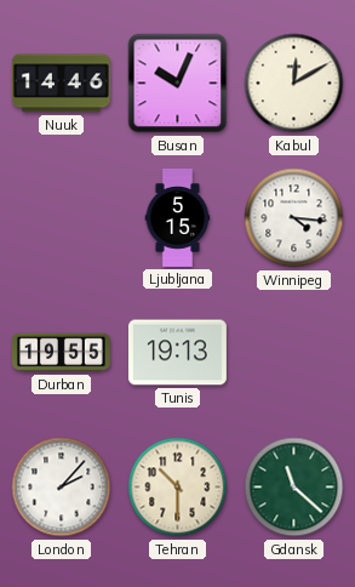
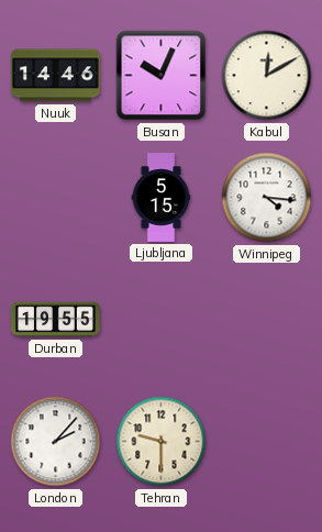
Tunis: 19:13 -> none
Tehran: 10:30 -> 9:30
Gdansk: 11:22 -> none
